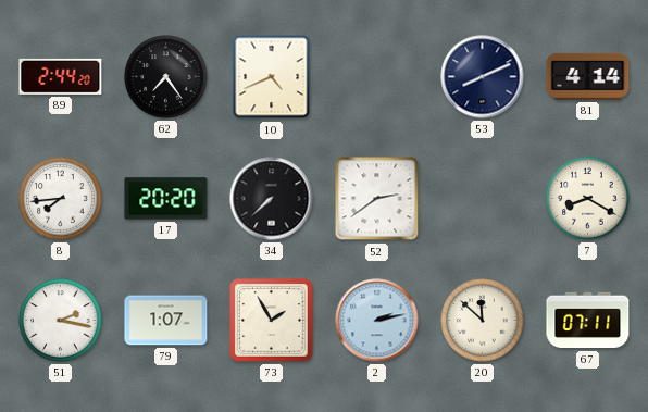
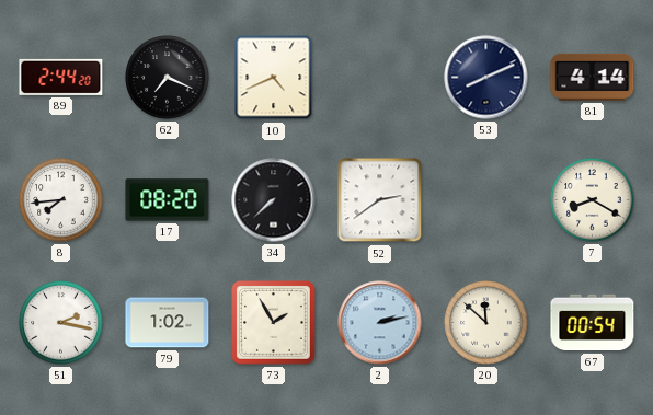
62: 7:24 -> 7:19
17: 20:20 -> 08:20
79: 1:07 -> 1:02
67: 07:11 -> 00:54
